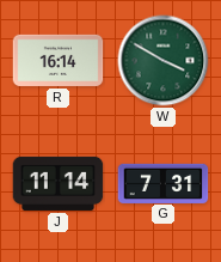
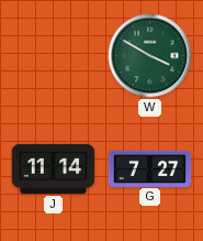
R: 16:14 -> none
G: 7:31 -> 7:27
